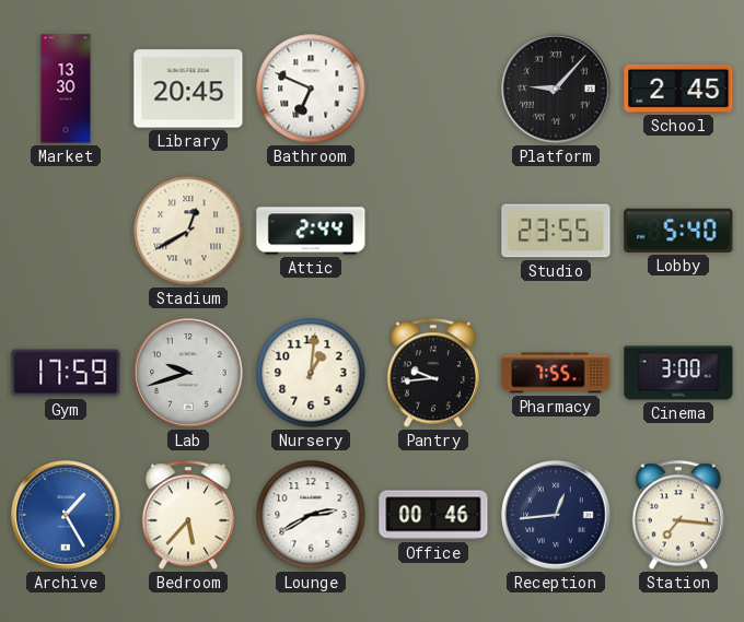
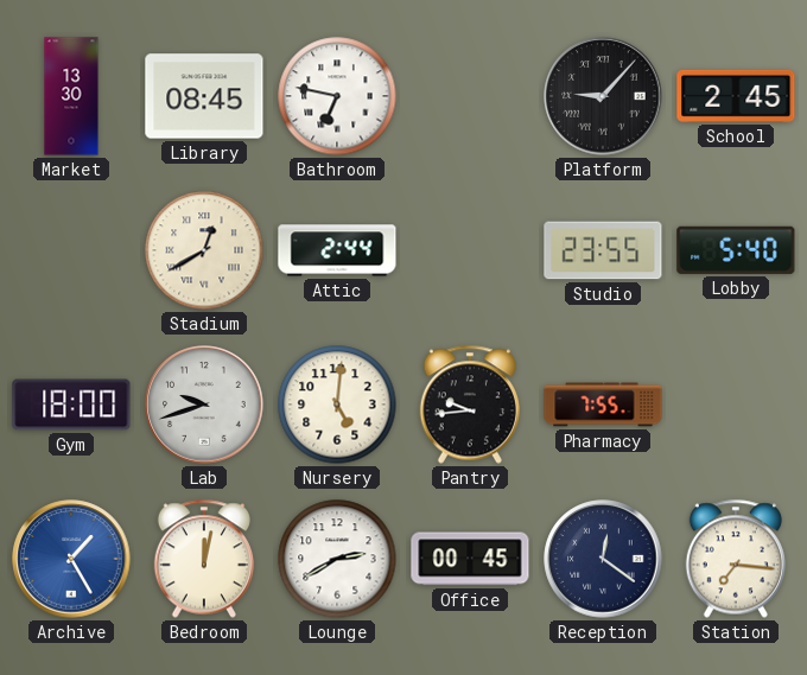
Library: 20:45 -> 08:45
Bathroom: 6:49 -> 6:47
Gym: 17:59 -> 18:00
Nursery: 1:01 -> 5:01
Cinema: 3:00 -> none
Bedroom: 5:37 -> 12:02
Office: 00:46 -> 00:45
Reception: 12:44 -> 12:21
